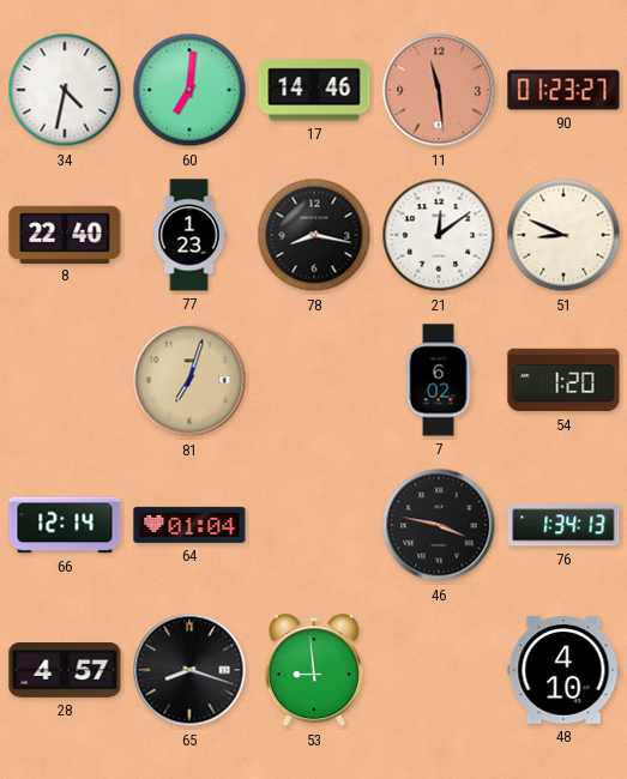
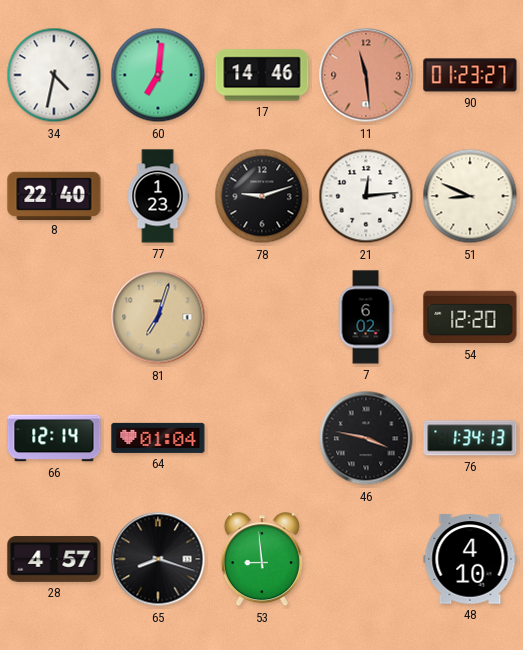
78: 8:17 -> 9:12
21: 12:09 -> 12:14
54: 1:20 -> 12:20
